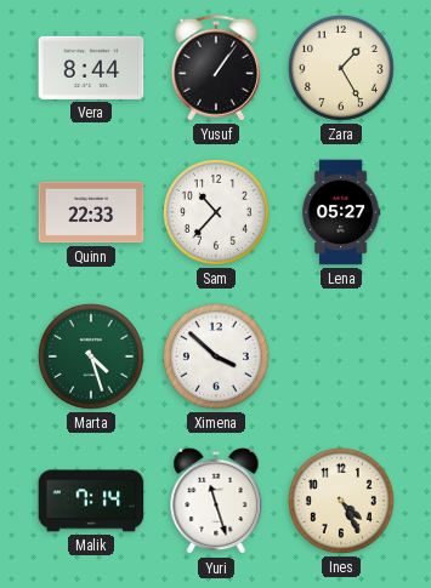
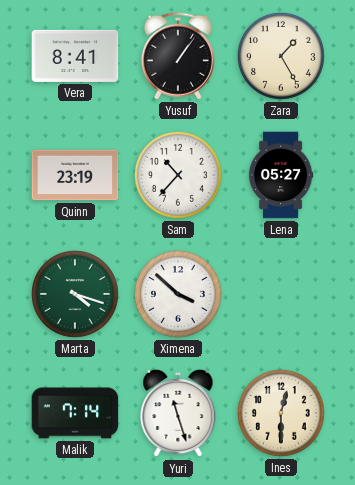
Vera: 8:44 -> 8:41
Quinn: 22:33 -> 23:19
Marta: 4:27 -> 4:18
Ines: 4:25 -> 12:30
